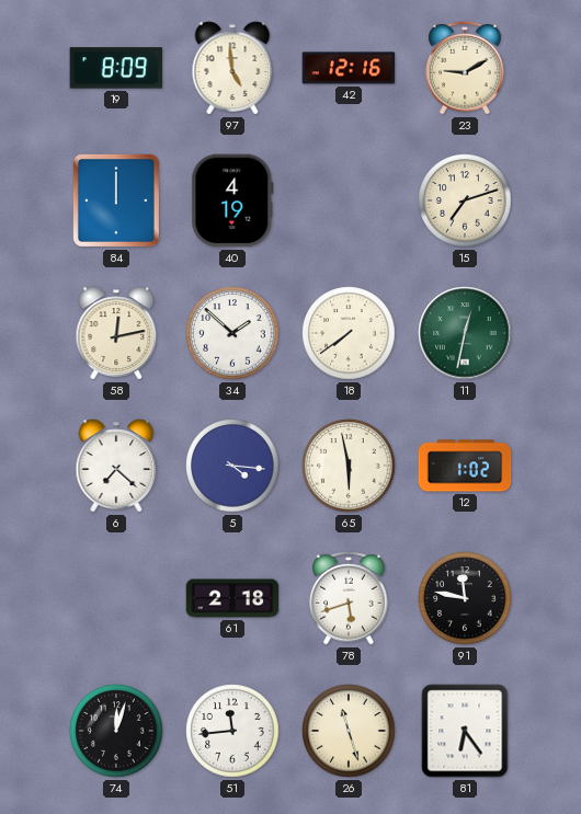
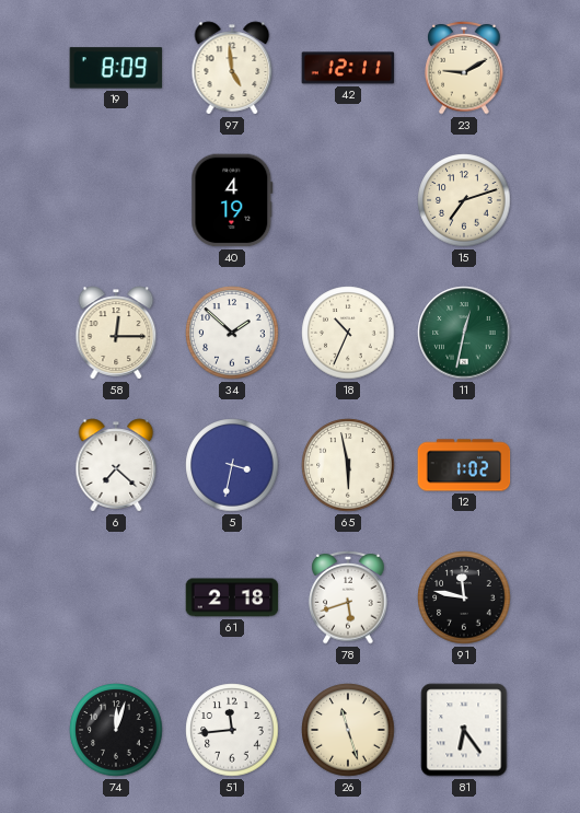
42: 12:16 -> 12:11
84: 12:00 -> none
58: 12:13 -> 12:15
18: 7:39 -> 10:34
5: 4:16 -> 3:32
